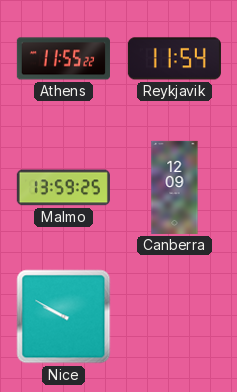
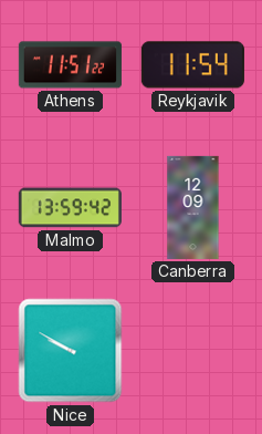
Athens: 11:55 -> 11:51
Malmo: 13:59:25 -> 13:59:42
